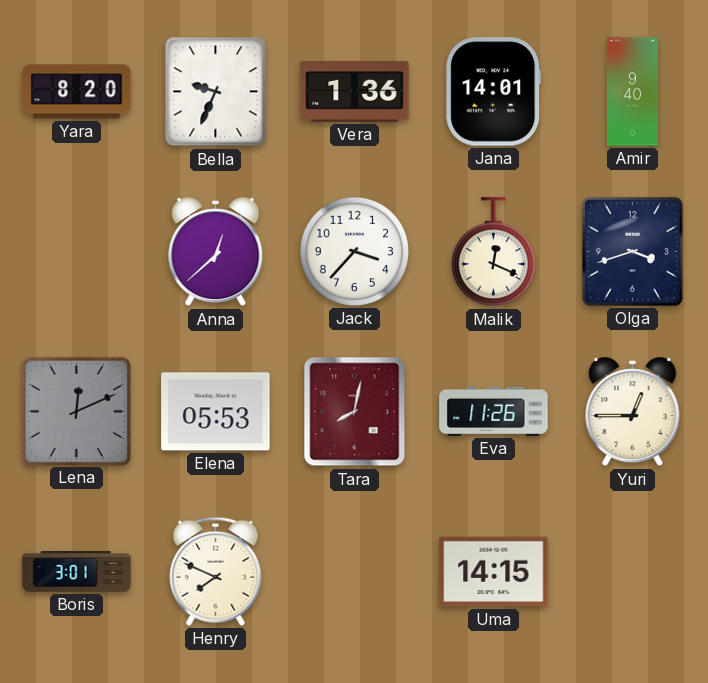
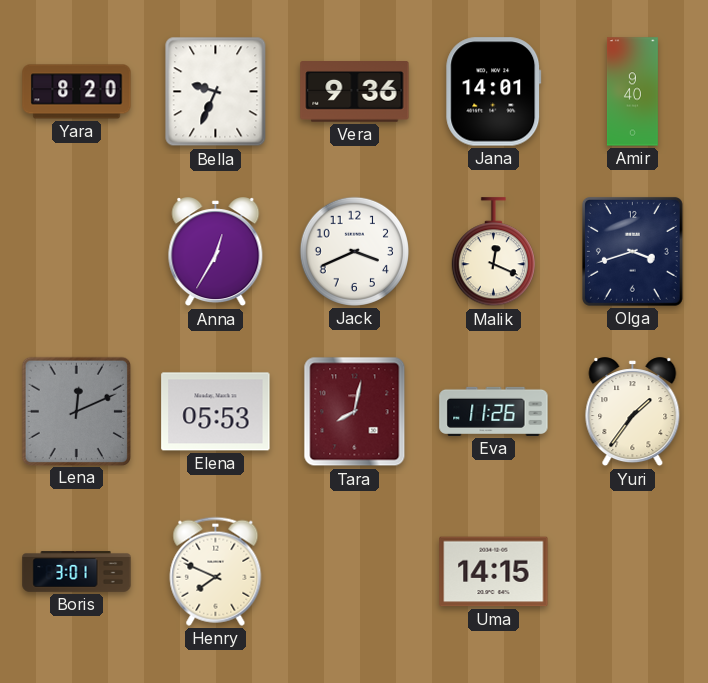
Vera: 1:36 -> 9:36
Anna: 12:38 -> 12:35
Jack: 3:37 -> 3:41
Yuri: 12:45 -> 1:36
